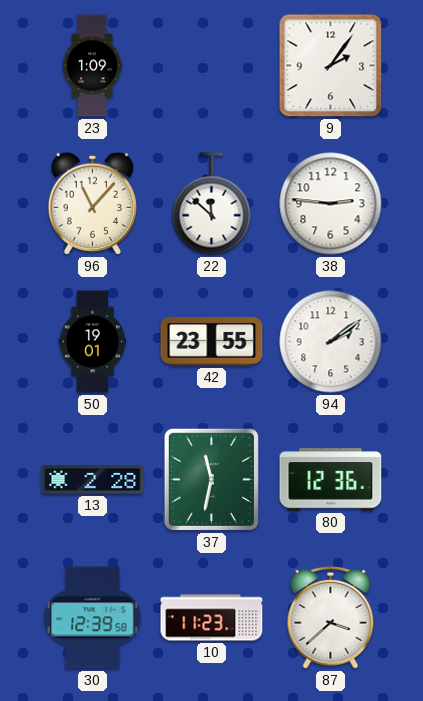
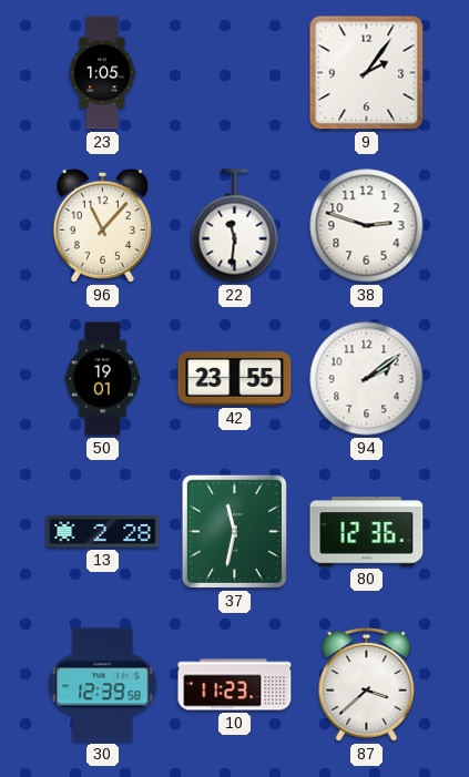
23: 1:09 -> 1:05
22: 11:52 -> 11:31
38: 2:46 -> 2:48
